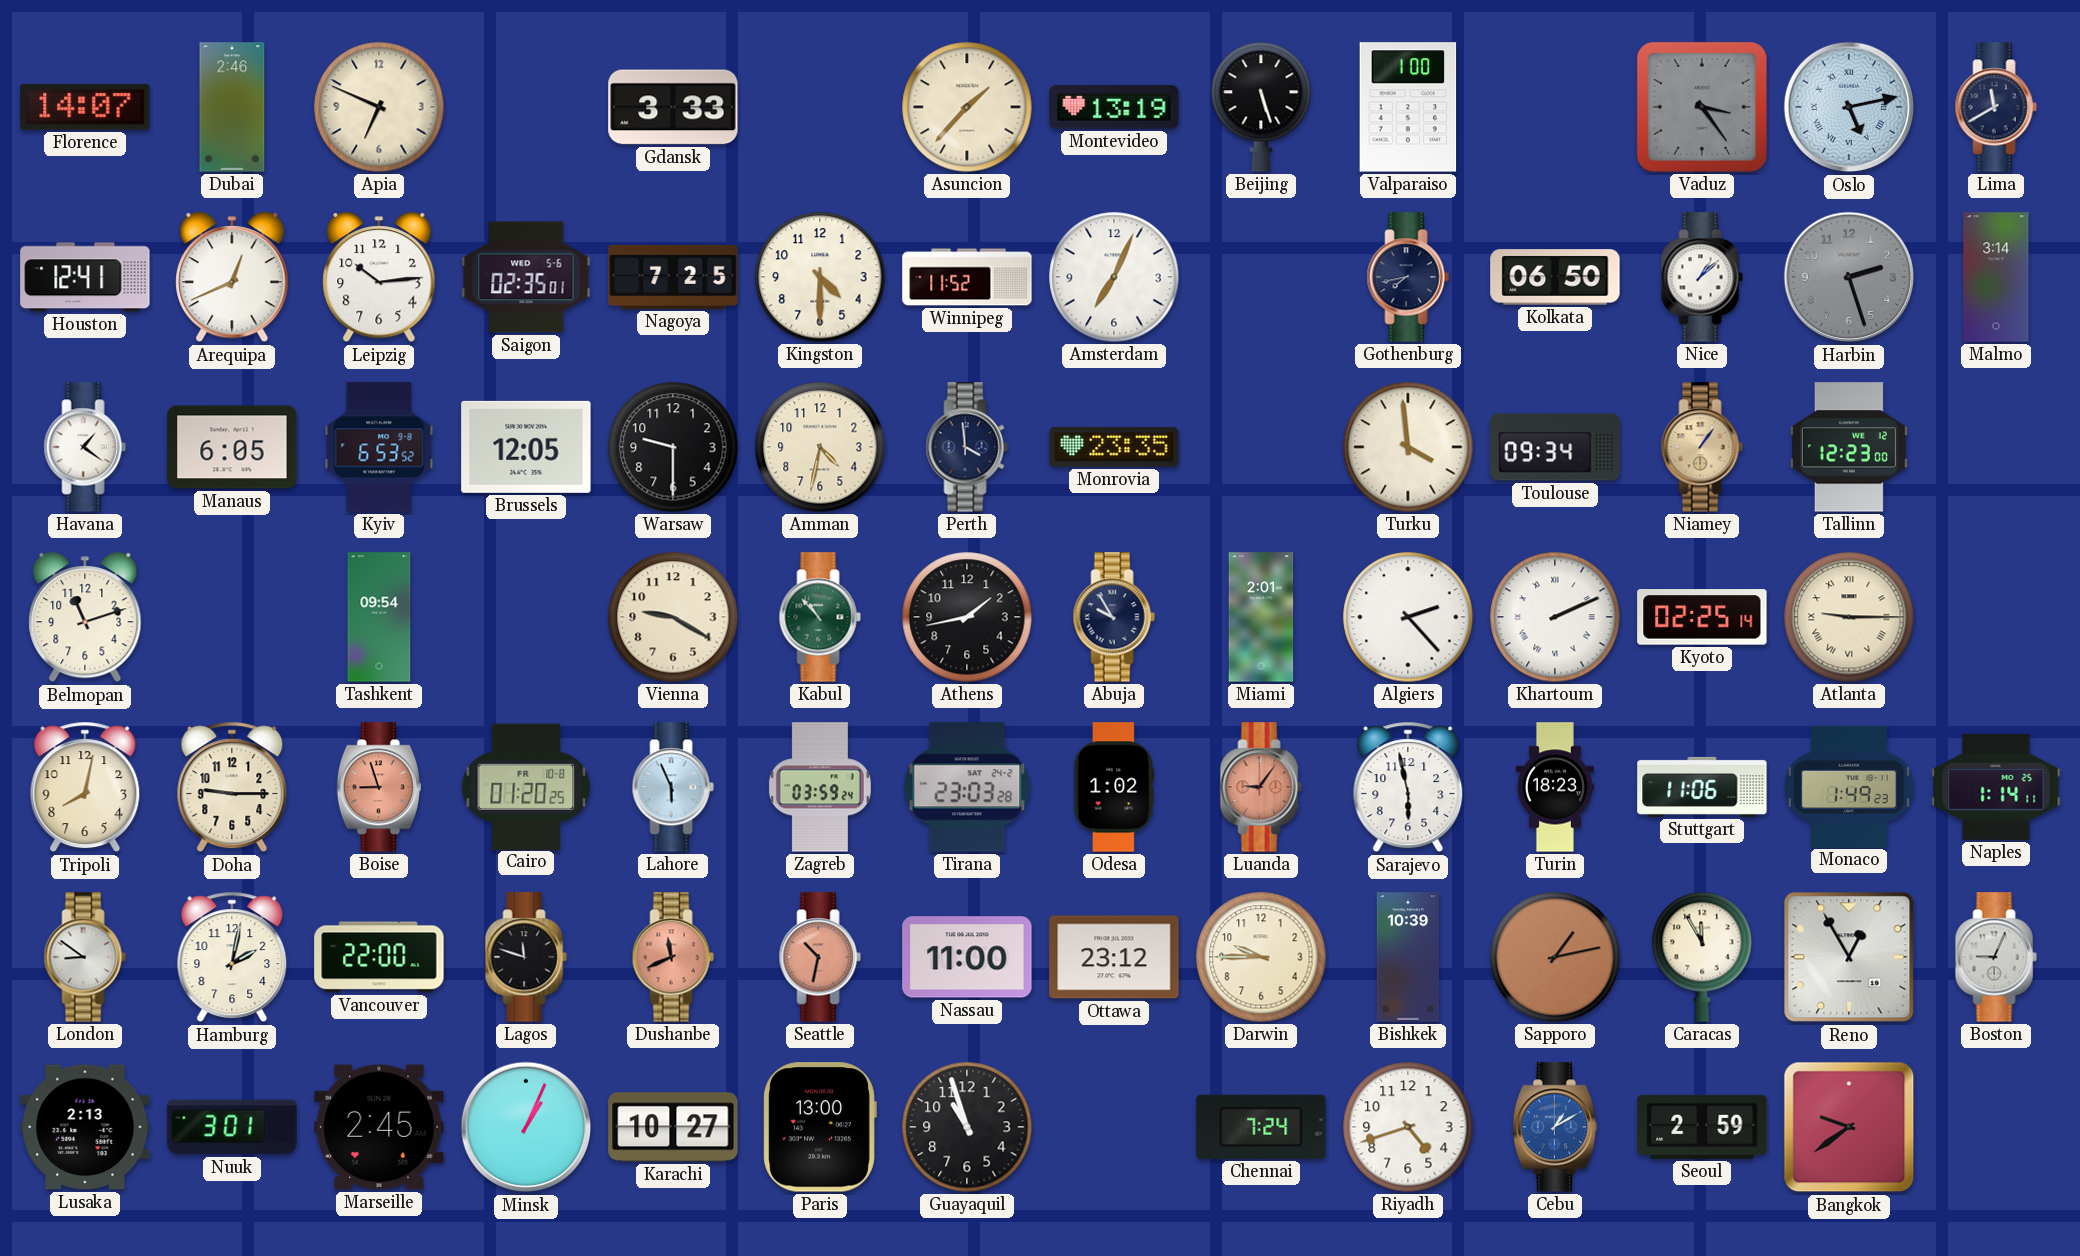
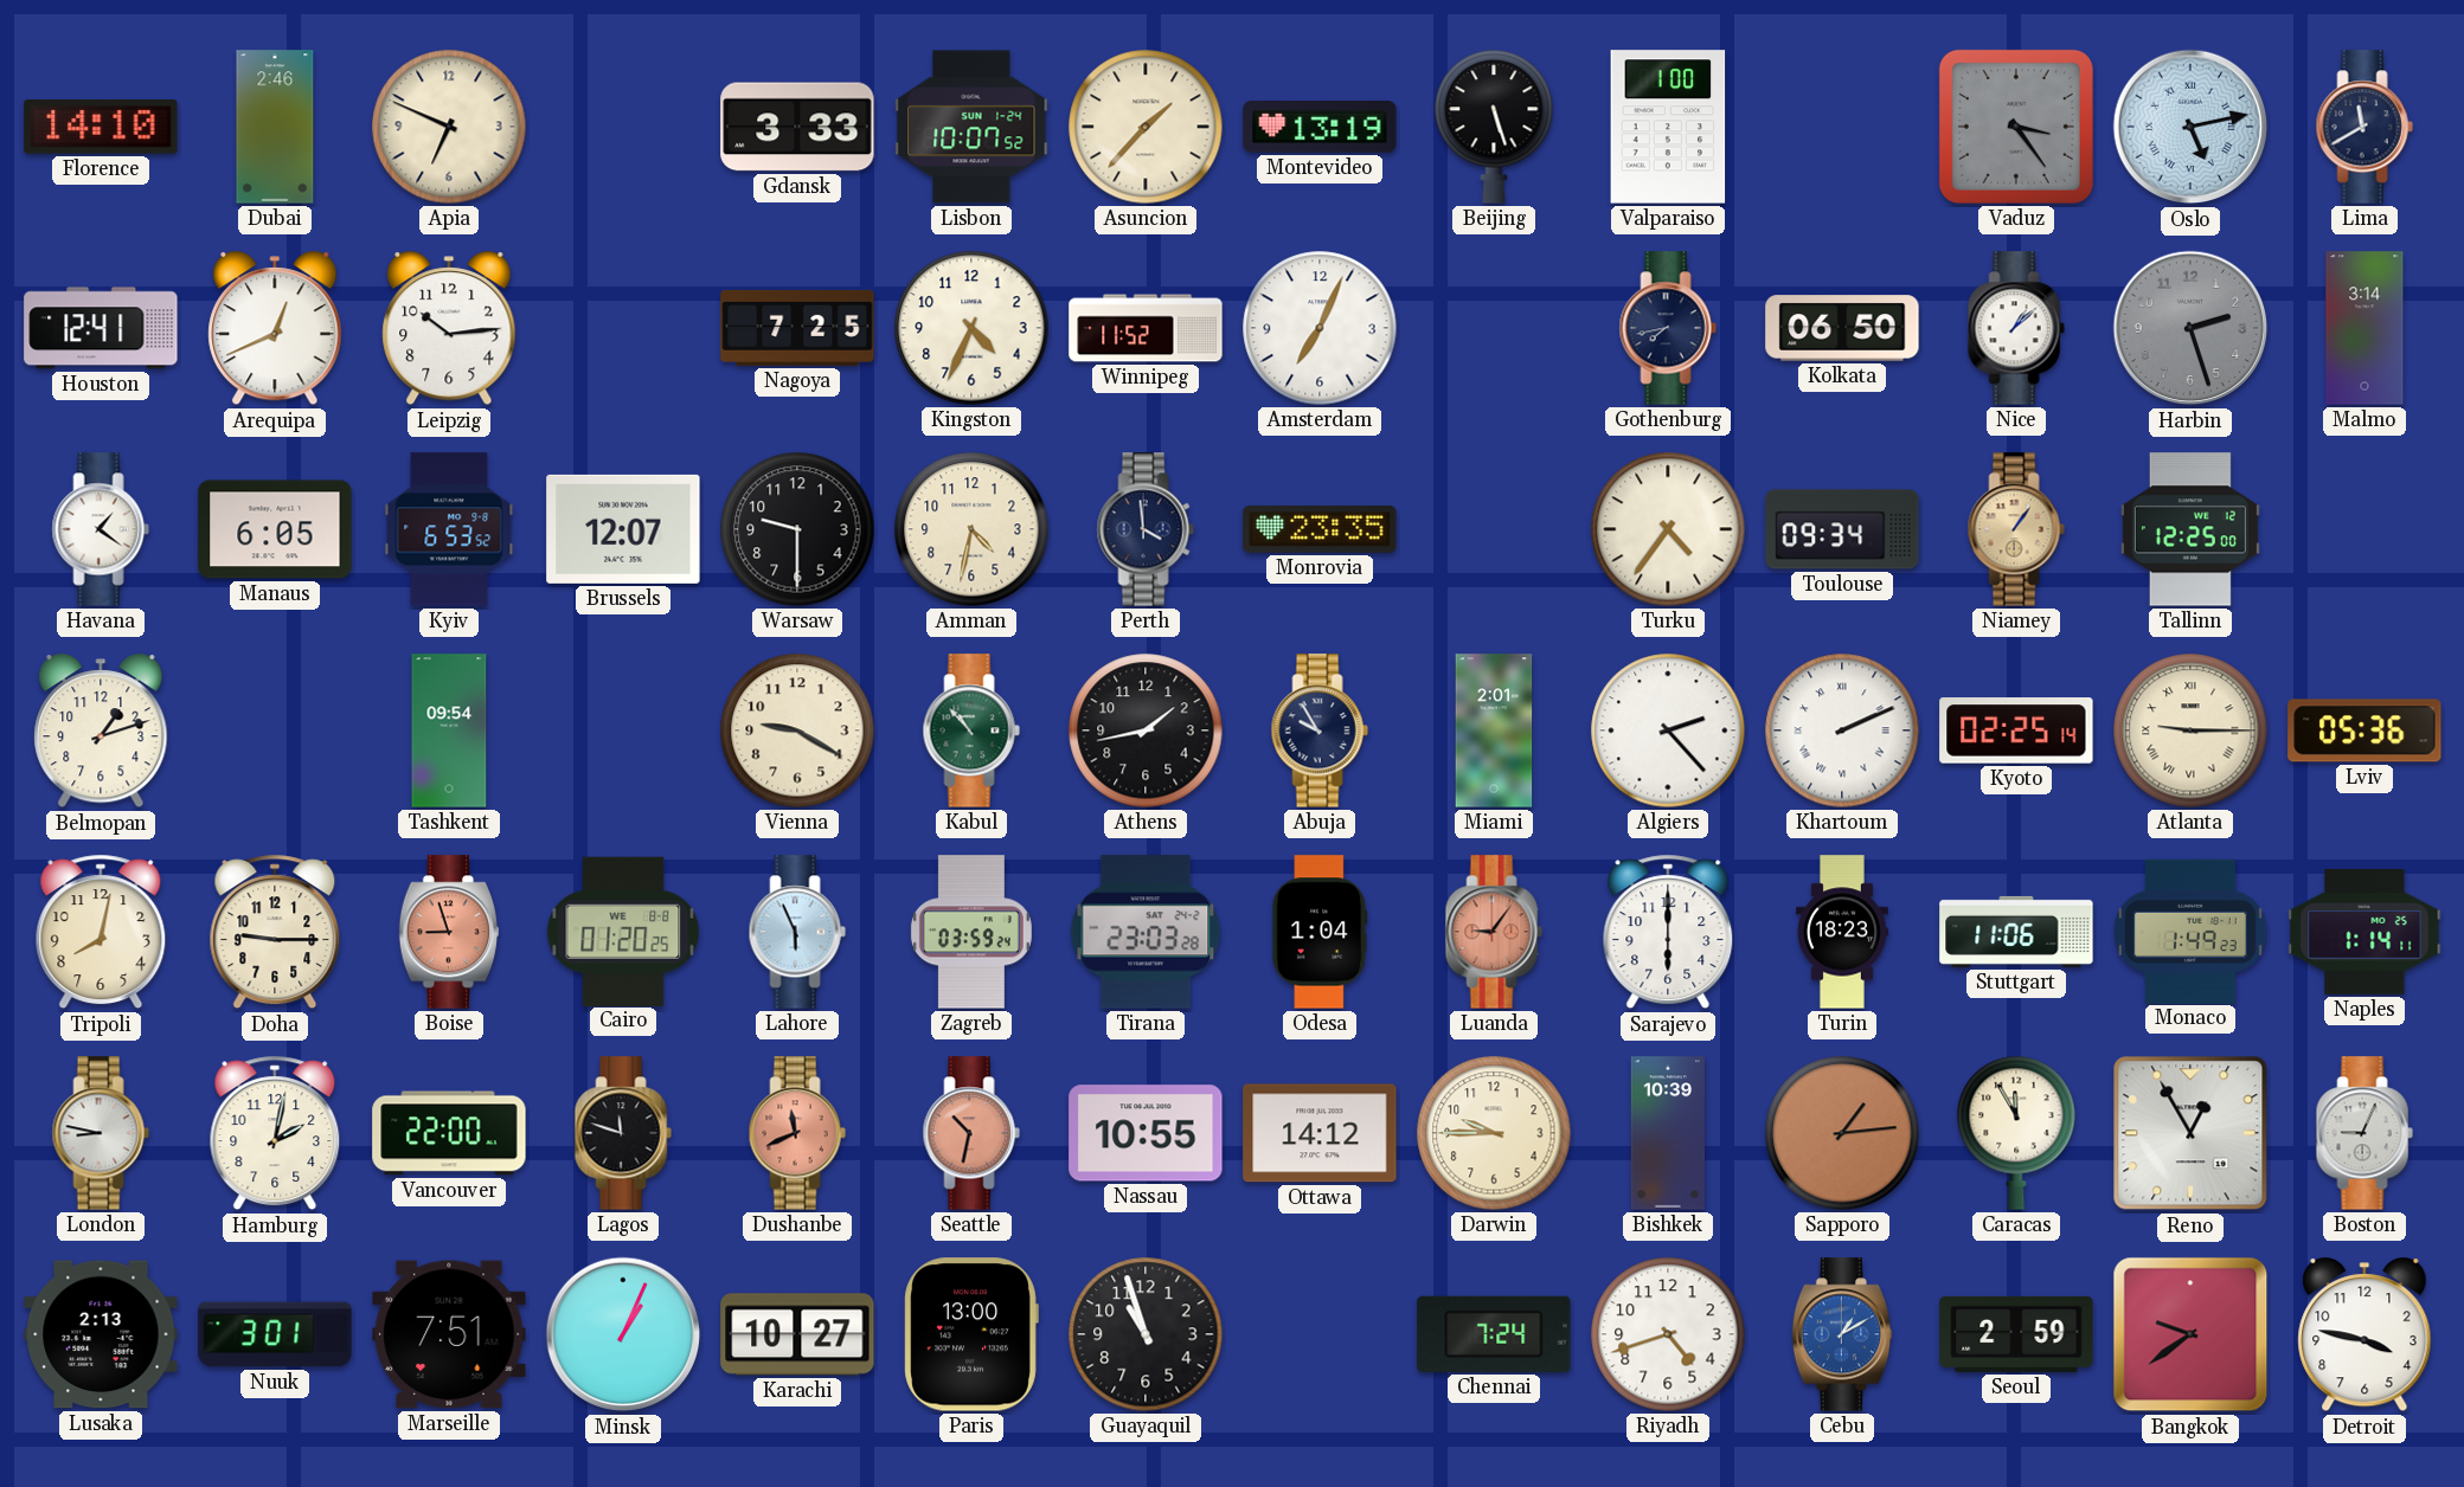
Florence: 14:07 -> 14:10
Lisbon: none -> 10:07
Saigon: 02:35 -> none
Kingston: 4:30 -> 4:34
Brussels: 12:05 -> 12:07
Turku: 3:59 -> 4:36
Tallinn: 12:23 -> 12:25
Belmopan: 11:12 -> 1:12
Lviv: none -> 05:36
Cairo date: FR 10-8 -> WE 8-8
Odesa: 1:02 -> 1:04
Sarajevo: 5:58 -> 6:00
London: 8:51 -> 8:47
Nassau: 11:00 -> 10:55
Ottawa: 23:12 -> 14:12
Sapporo: 1:13 -> 1:14
Marseille: 2:45 -> 7:51
Detroit: none -> 3:47
